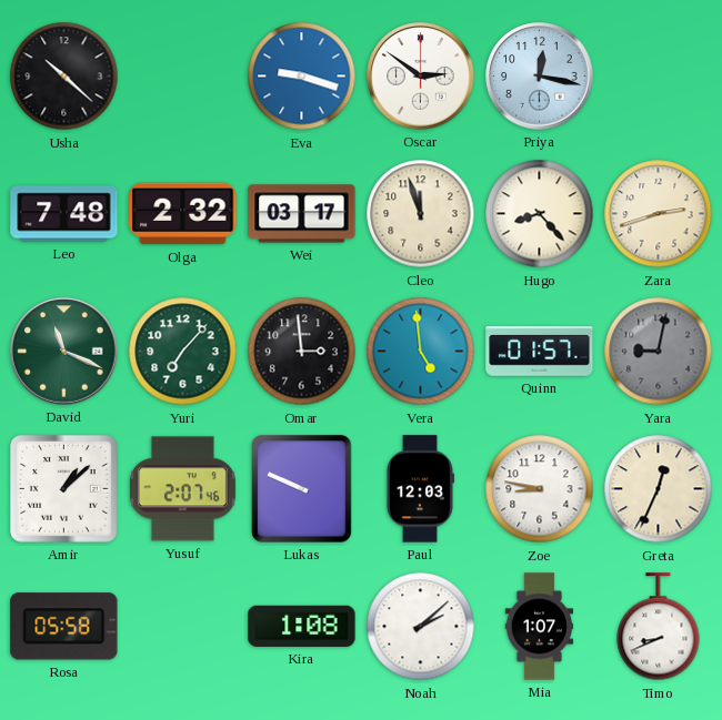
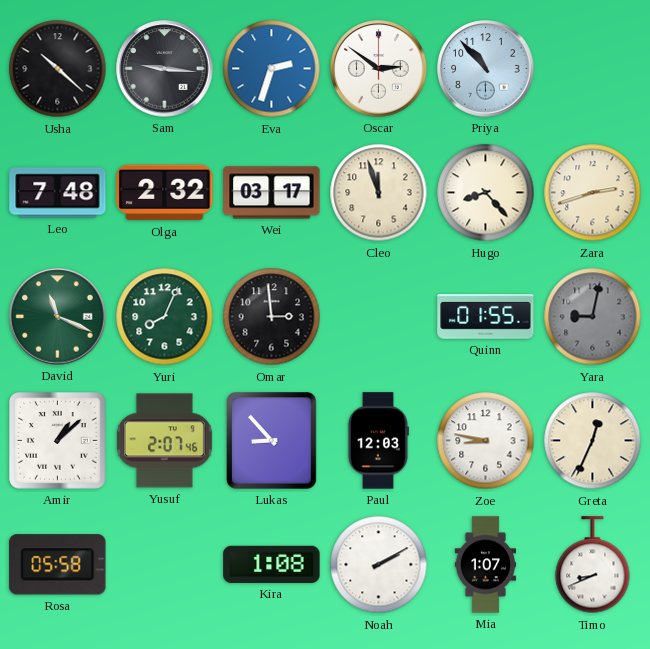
Sam: none -> 9:16
Eva: 9:18 -> 2:33
Priya: 12:17 -> 10:53
Yuri: 7:07 -> 8:04
Vera: 4:59 -> none
Quinn: 01:57 -> 01:55
Lukas: 9:49 -> 8:53
Noah: 2:08 -> 2:10
